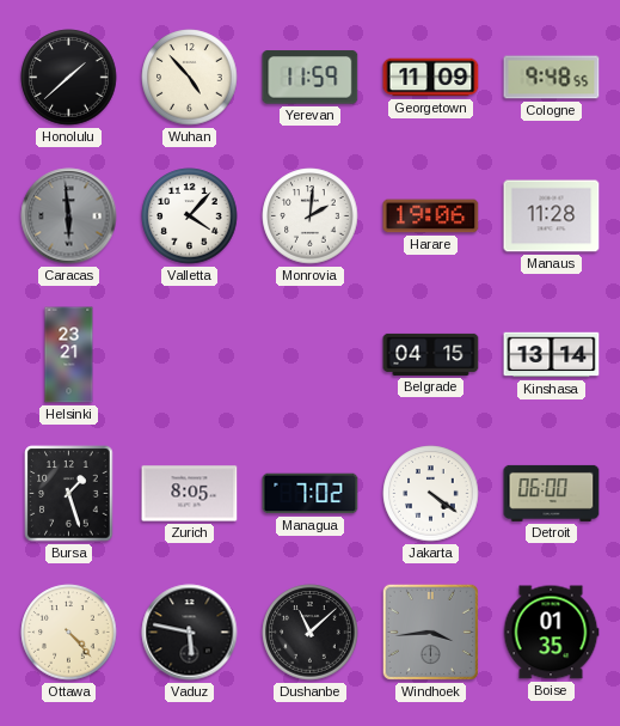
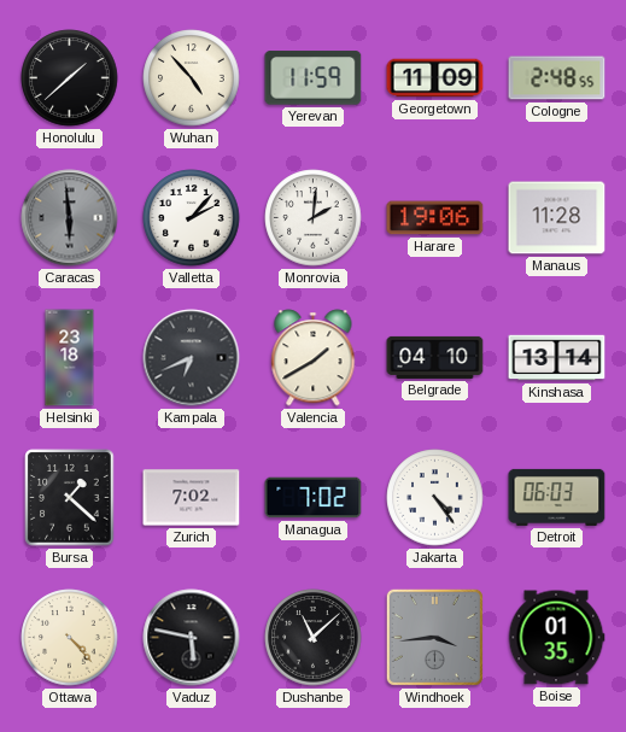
Cologne: 9:48 -> 2:48
Valletta: 4:07 -> 2:07
Helsinki: 23:21 -> 23:18
Kampala: none -> 6:41
Valencia: none -> 1:40
Belgrade: 04:15 -> 04:10
Bursa: 1:27 -> 1:22
Zurich: 8:05 -> 7:02
Jakarta: 4:21 -> 4:24
Detroit: 06:00 -> 06:03
